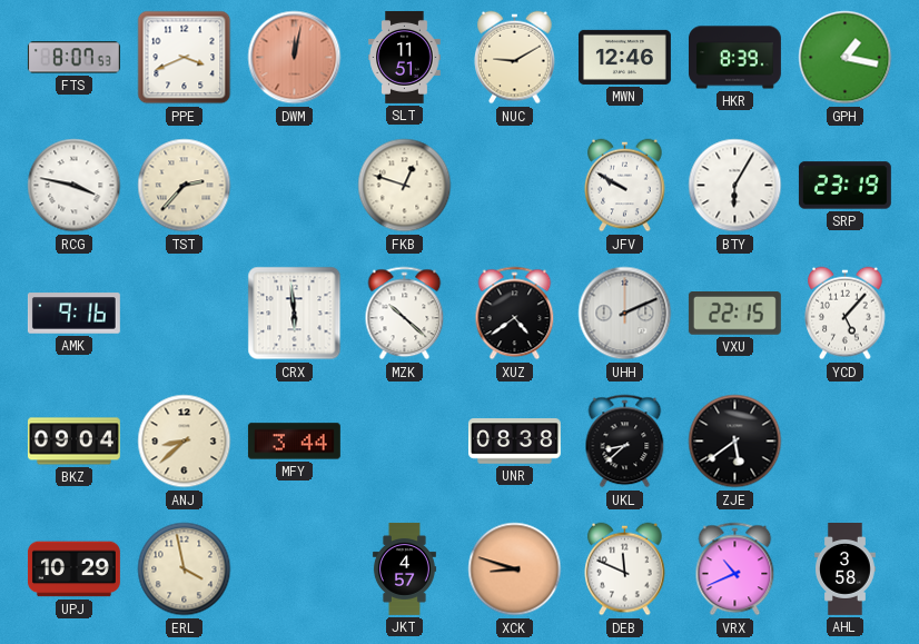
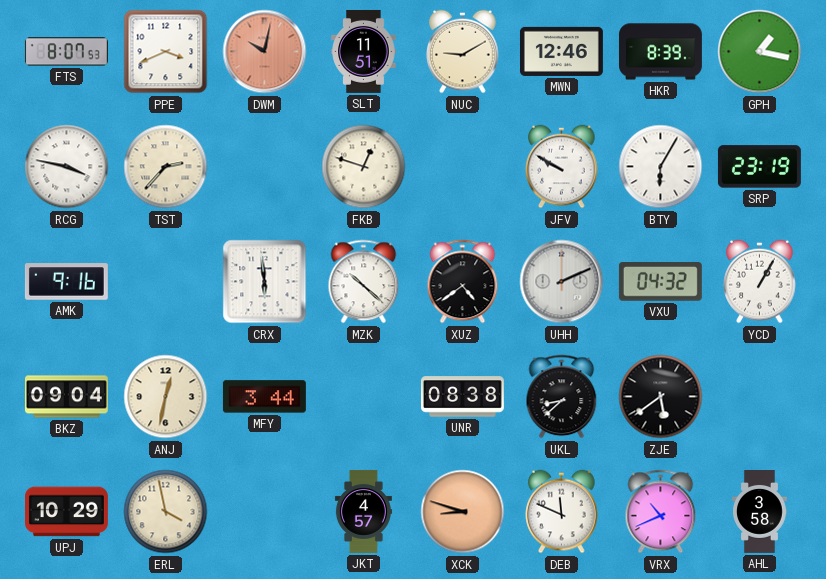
DWM: 12:02 -> 10:02
VXU: 22:15 -> 04:32
YCD: 5:07 -> 1:05
ANJ: 8:38 -> 12:32
